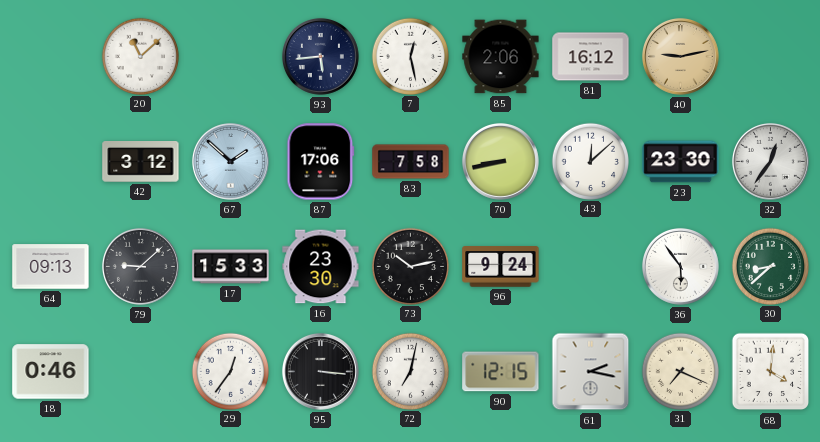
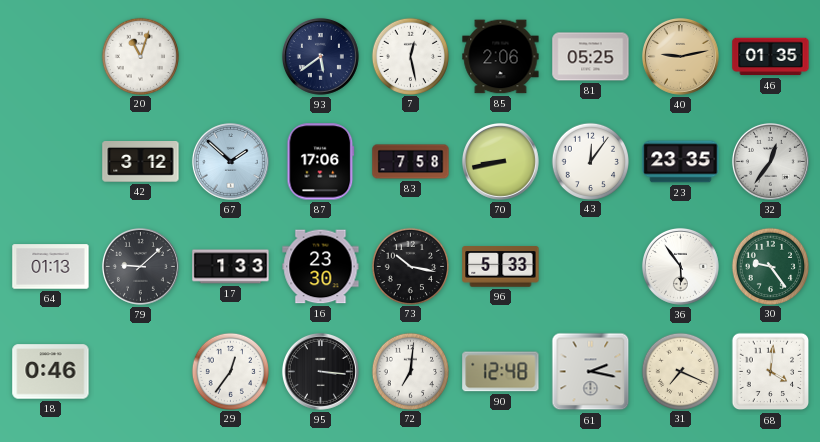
20: 11:08 -> 11:03
93: 5:44 -> 5:39
81: 16:12 -> 05:25
46: none -> 01:35
43: 12:08 -> 12:06
23: 23:30 -> 23:35
64: 09:13 -> 01:13
17: 15:33 -> 1:33
73: 10:13 -> 10:17
96: 9:24 -> 5:33
30: 8:38 -> 9:24
72: 7:02 -> 7:01
90: 12:15 -> 12:48
